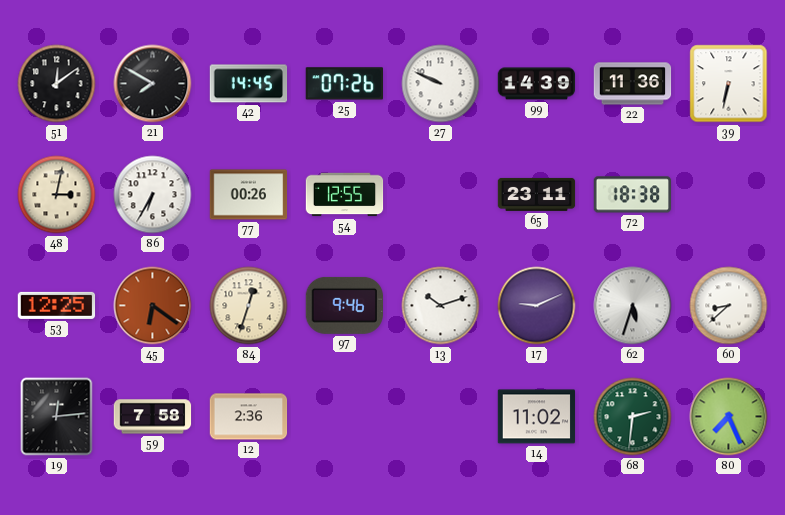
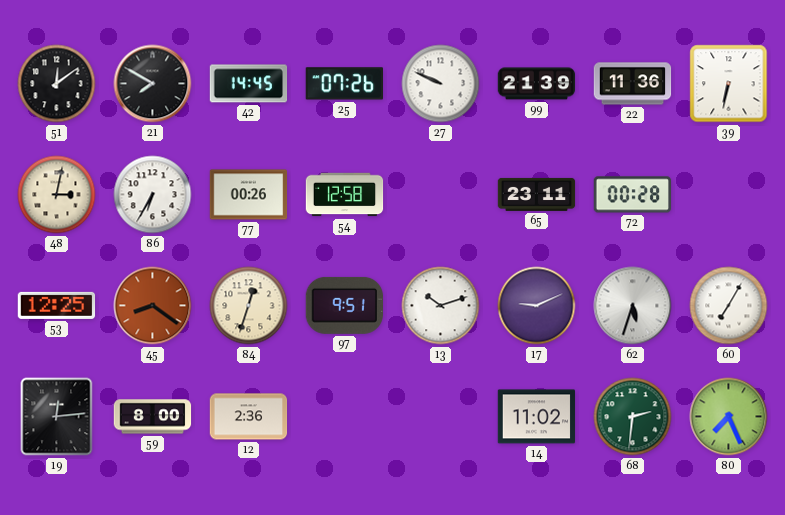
99: 14:39 -> 21:39
54: 12:55 -> 12:58
72: 18:38 -> 00:28
45: 6:21 -> 8:21
97: 9:46 -> 9:51
60: 8:38 -> 7:05
59: 7:58 -> 8:00
